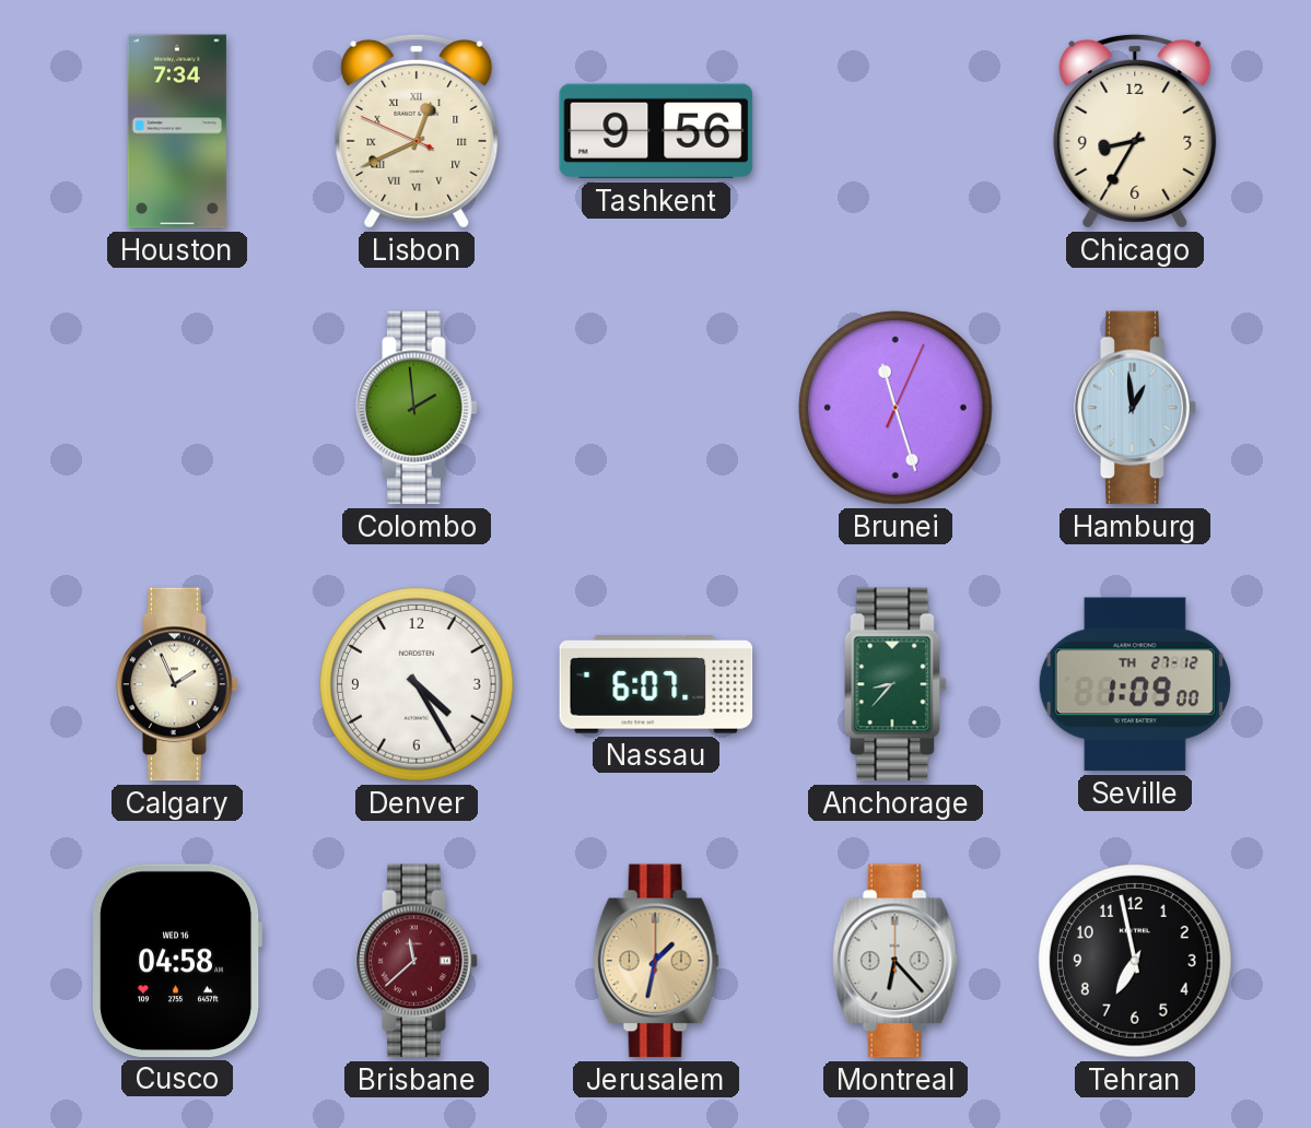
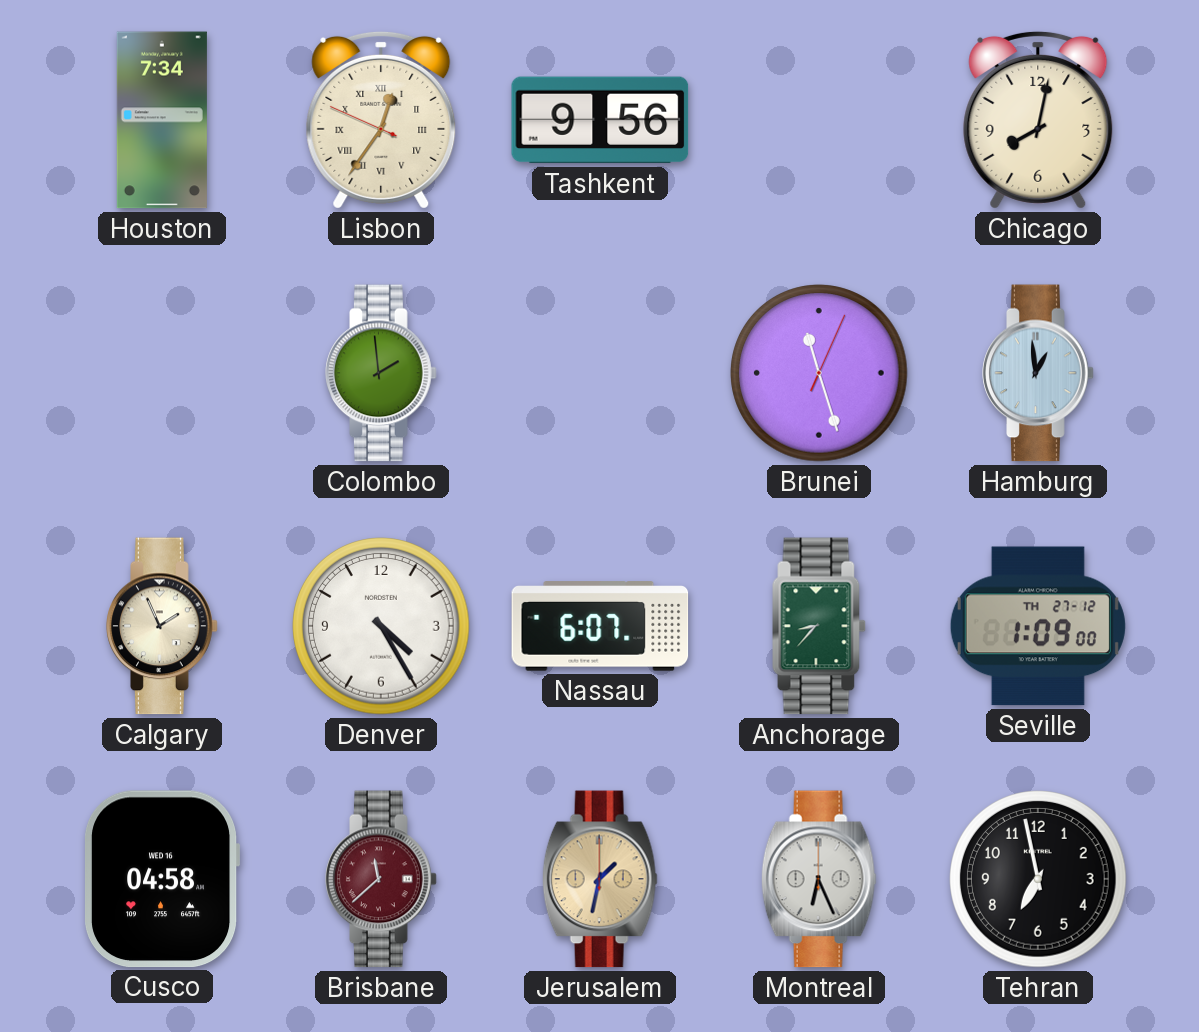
Lisbon: 12:40 -> 12:35
Chicago: 8:35 -> 8:02
Montreal: 6:23 -> 6:26
